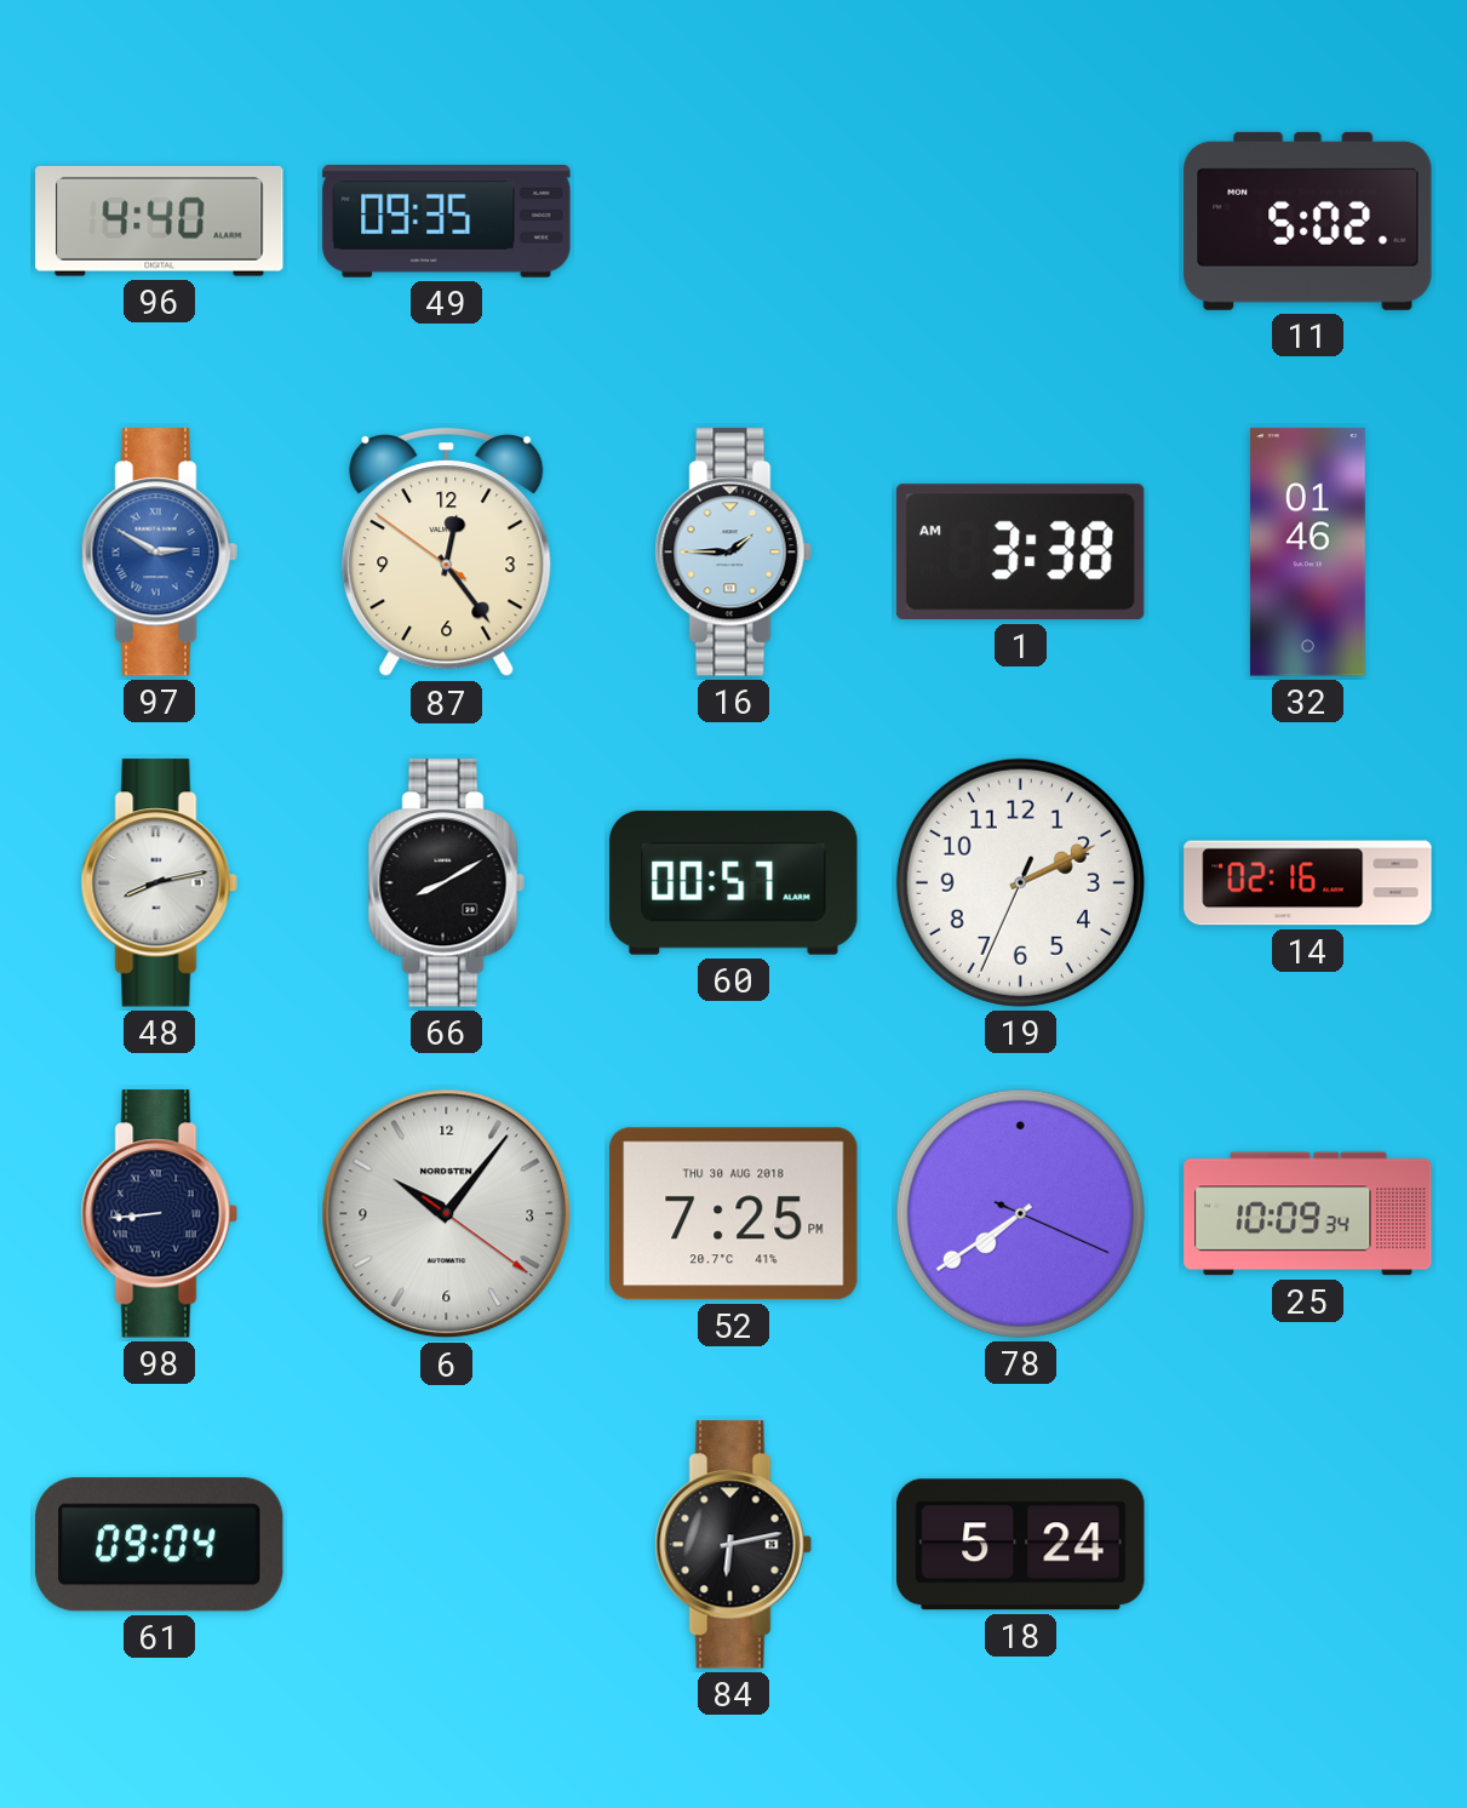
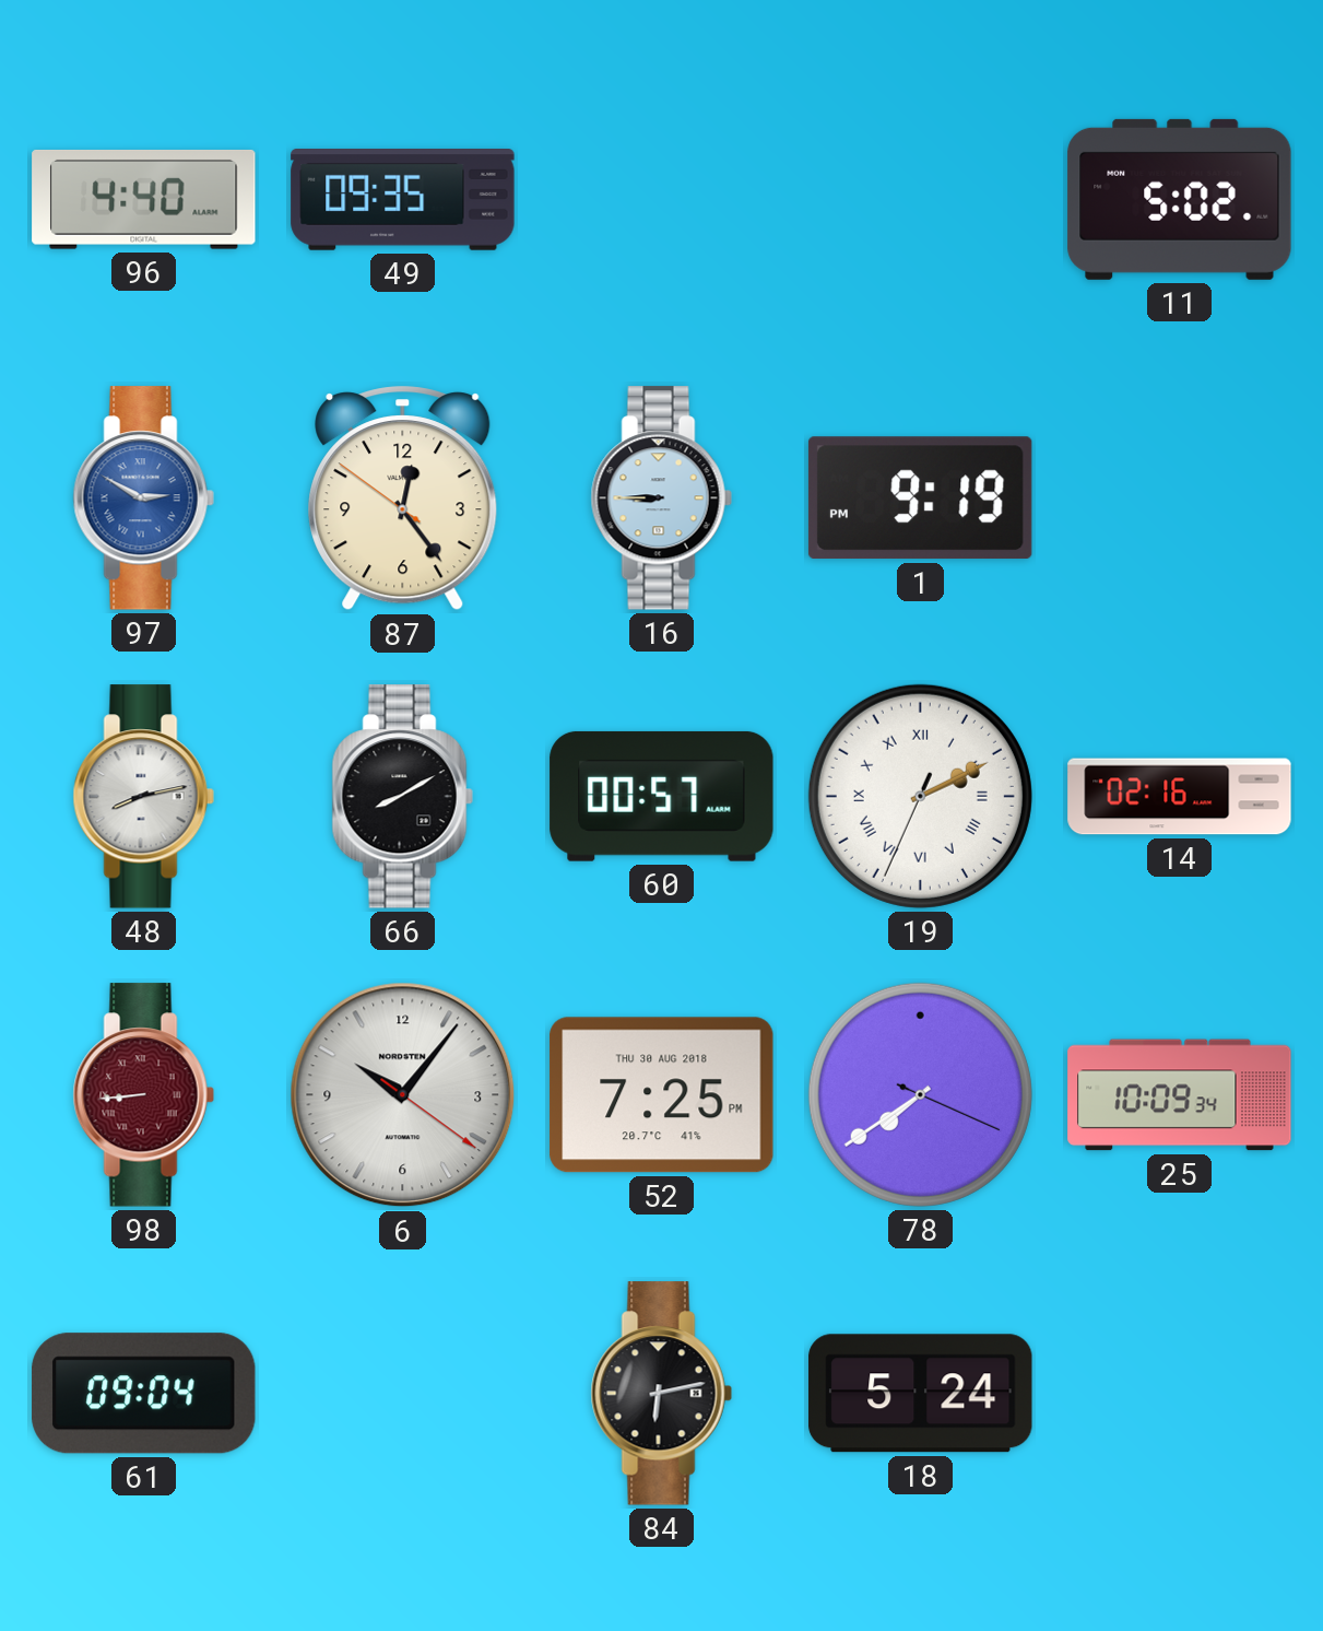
16: 1:45 -> 8:45
1: 3:38 -> 9:19
32: 01:46 -> none
19 numerals: Arabic -> Roman
98 dial: navy -> burgundy
